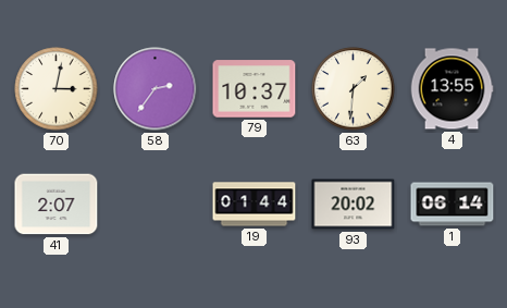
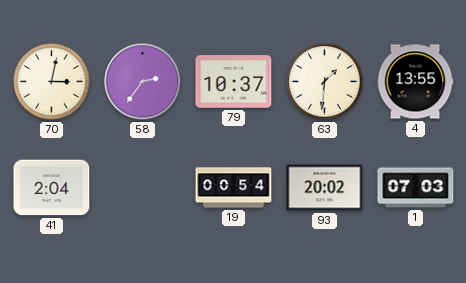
41: 2:07 -> 2:04
19: 01:44 -> 00:54
1: 06:14 -> 07:03
